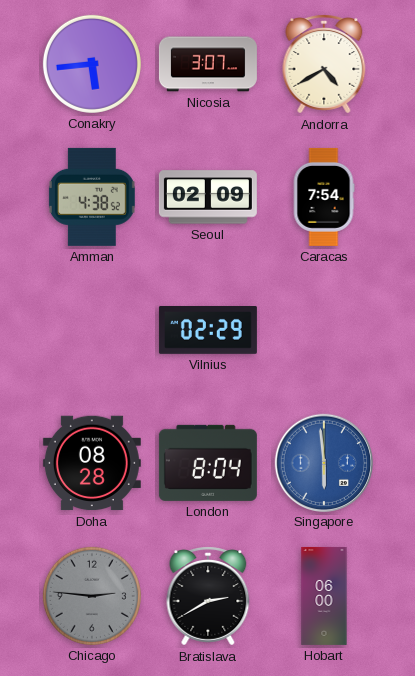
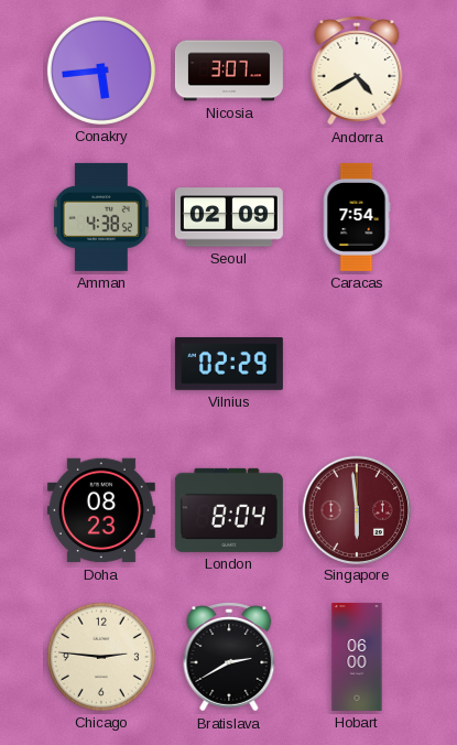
Doha: 08:28 -> 08:23
Singapore dial: blue -> burgundy
Chicago dial: grey -> cream
